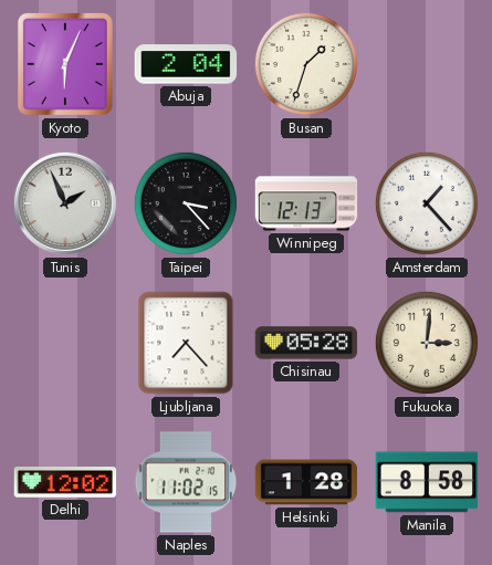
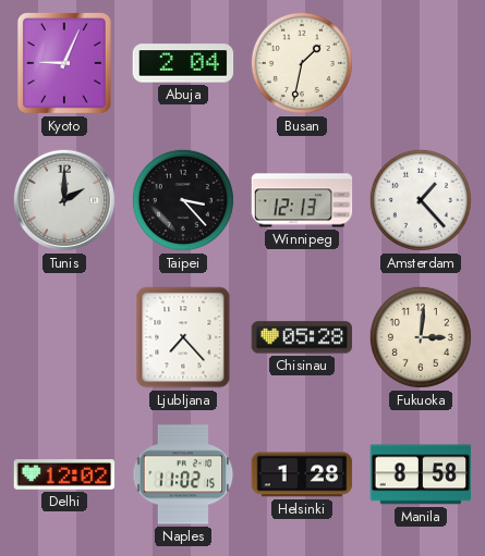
Kyoto: 6:04 -> 9:04
Busan: 1:33 -> 1:32
Tunis: 1:56 -> 2:00
